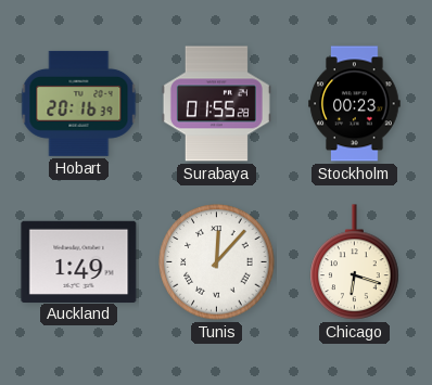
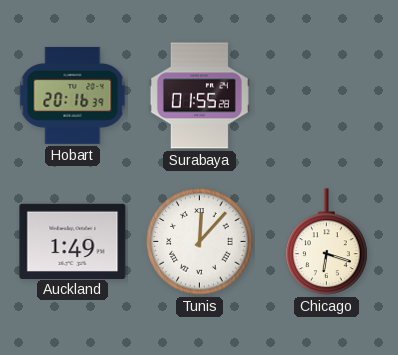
Stockholm: 00:23 -> none
